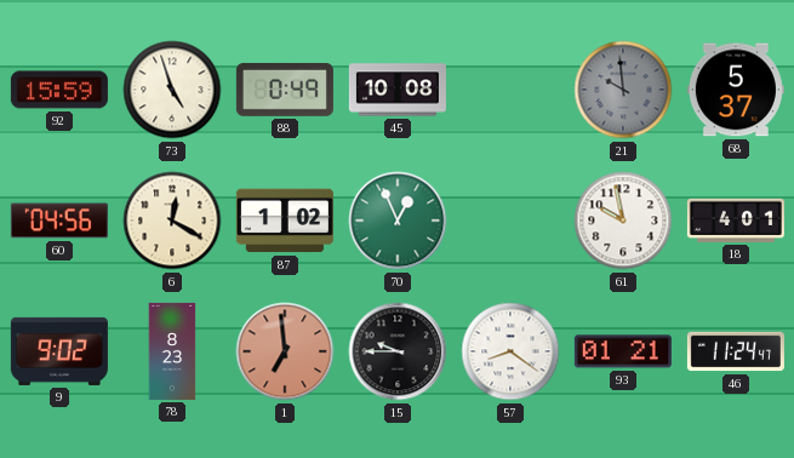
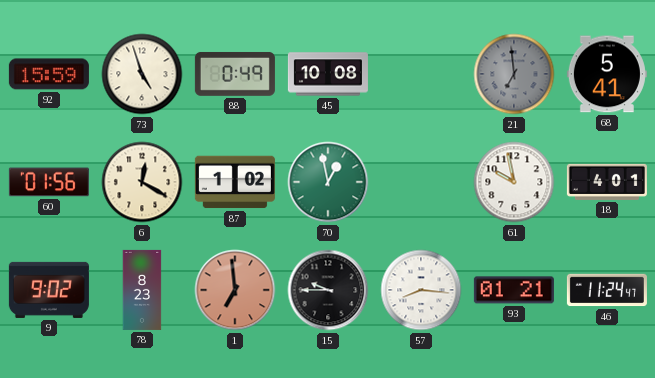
21: 9:59 -> 6:59
68: 5:37 -> 5:41
60: 04:56 -> 01:56
70: 12:56 -> 12:58
57: 8:21 -> 8:16
